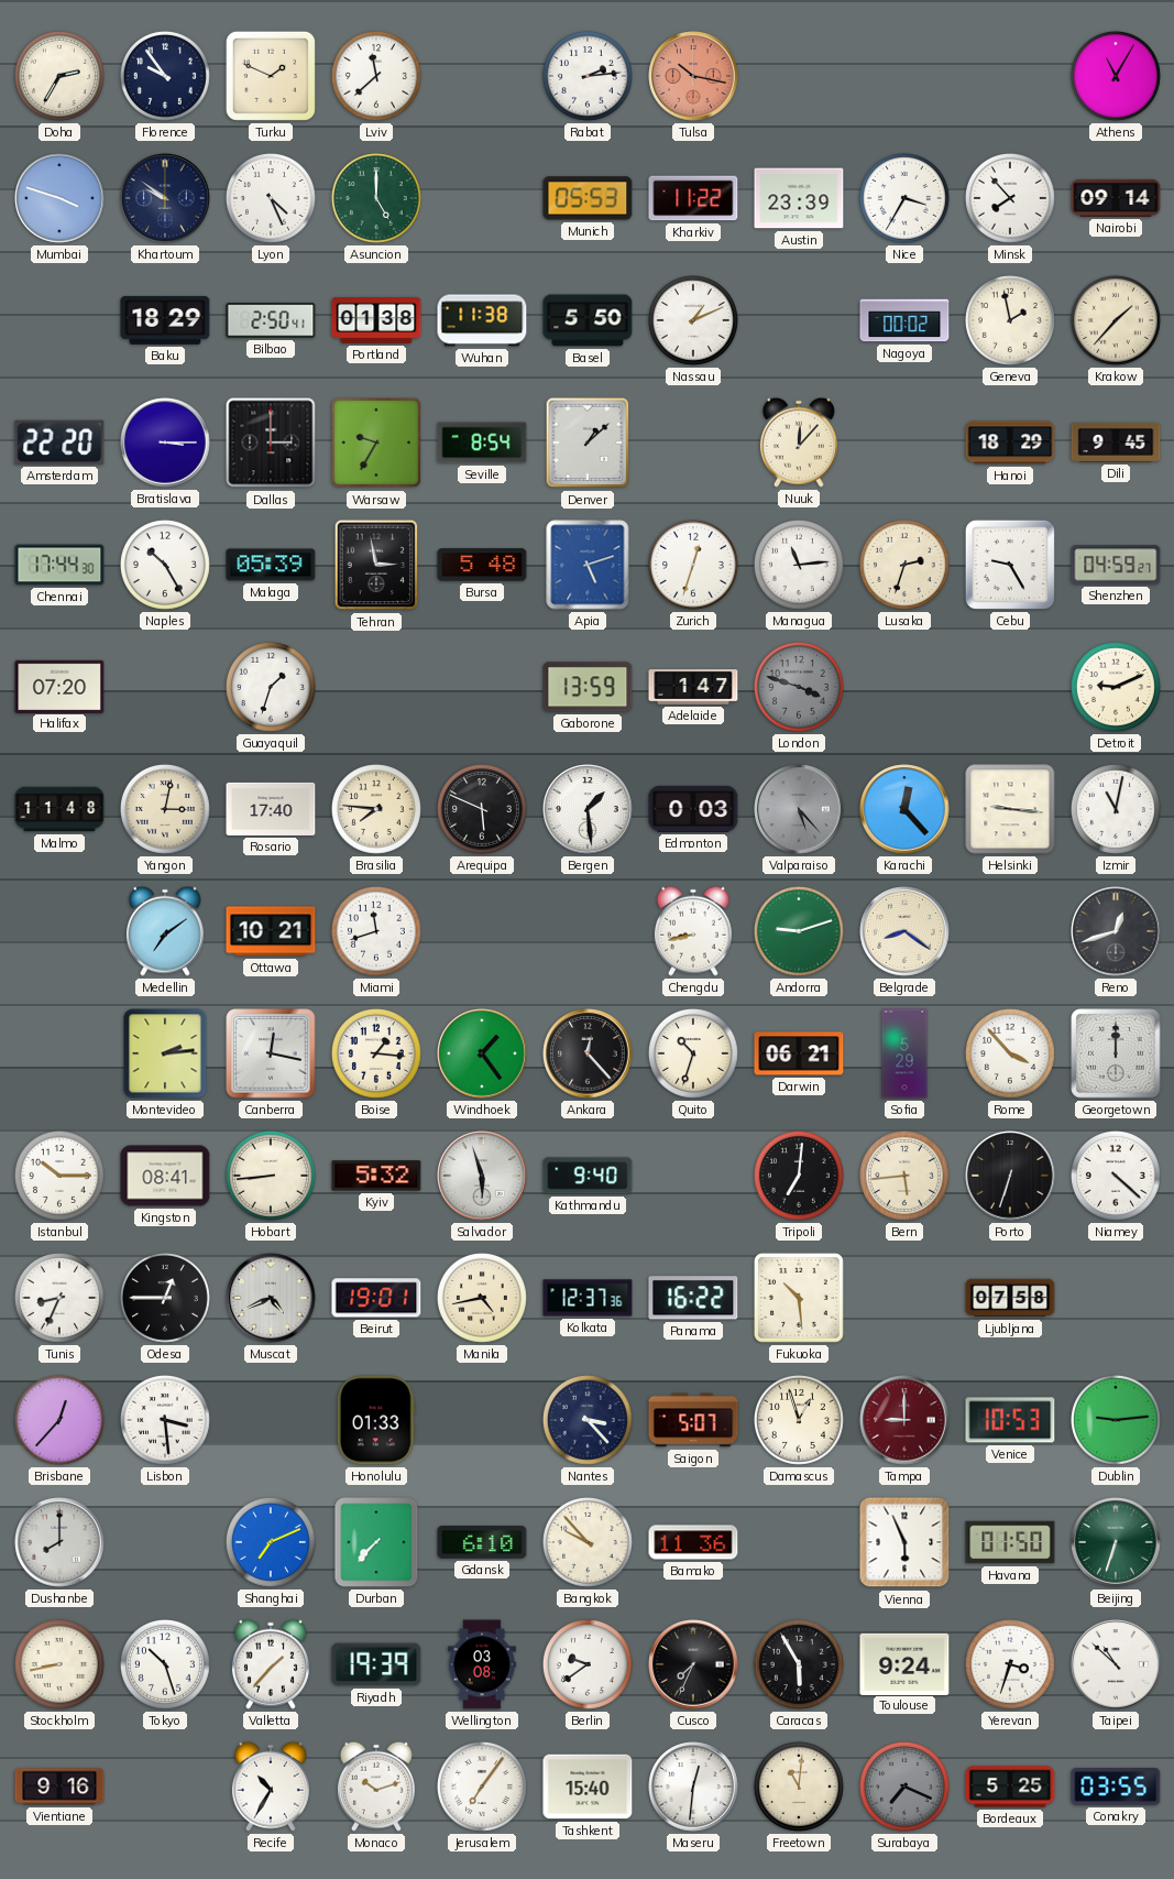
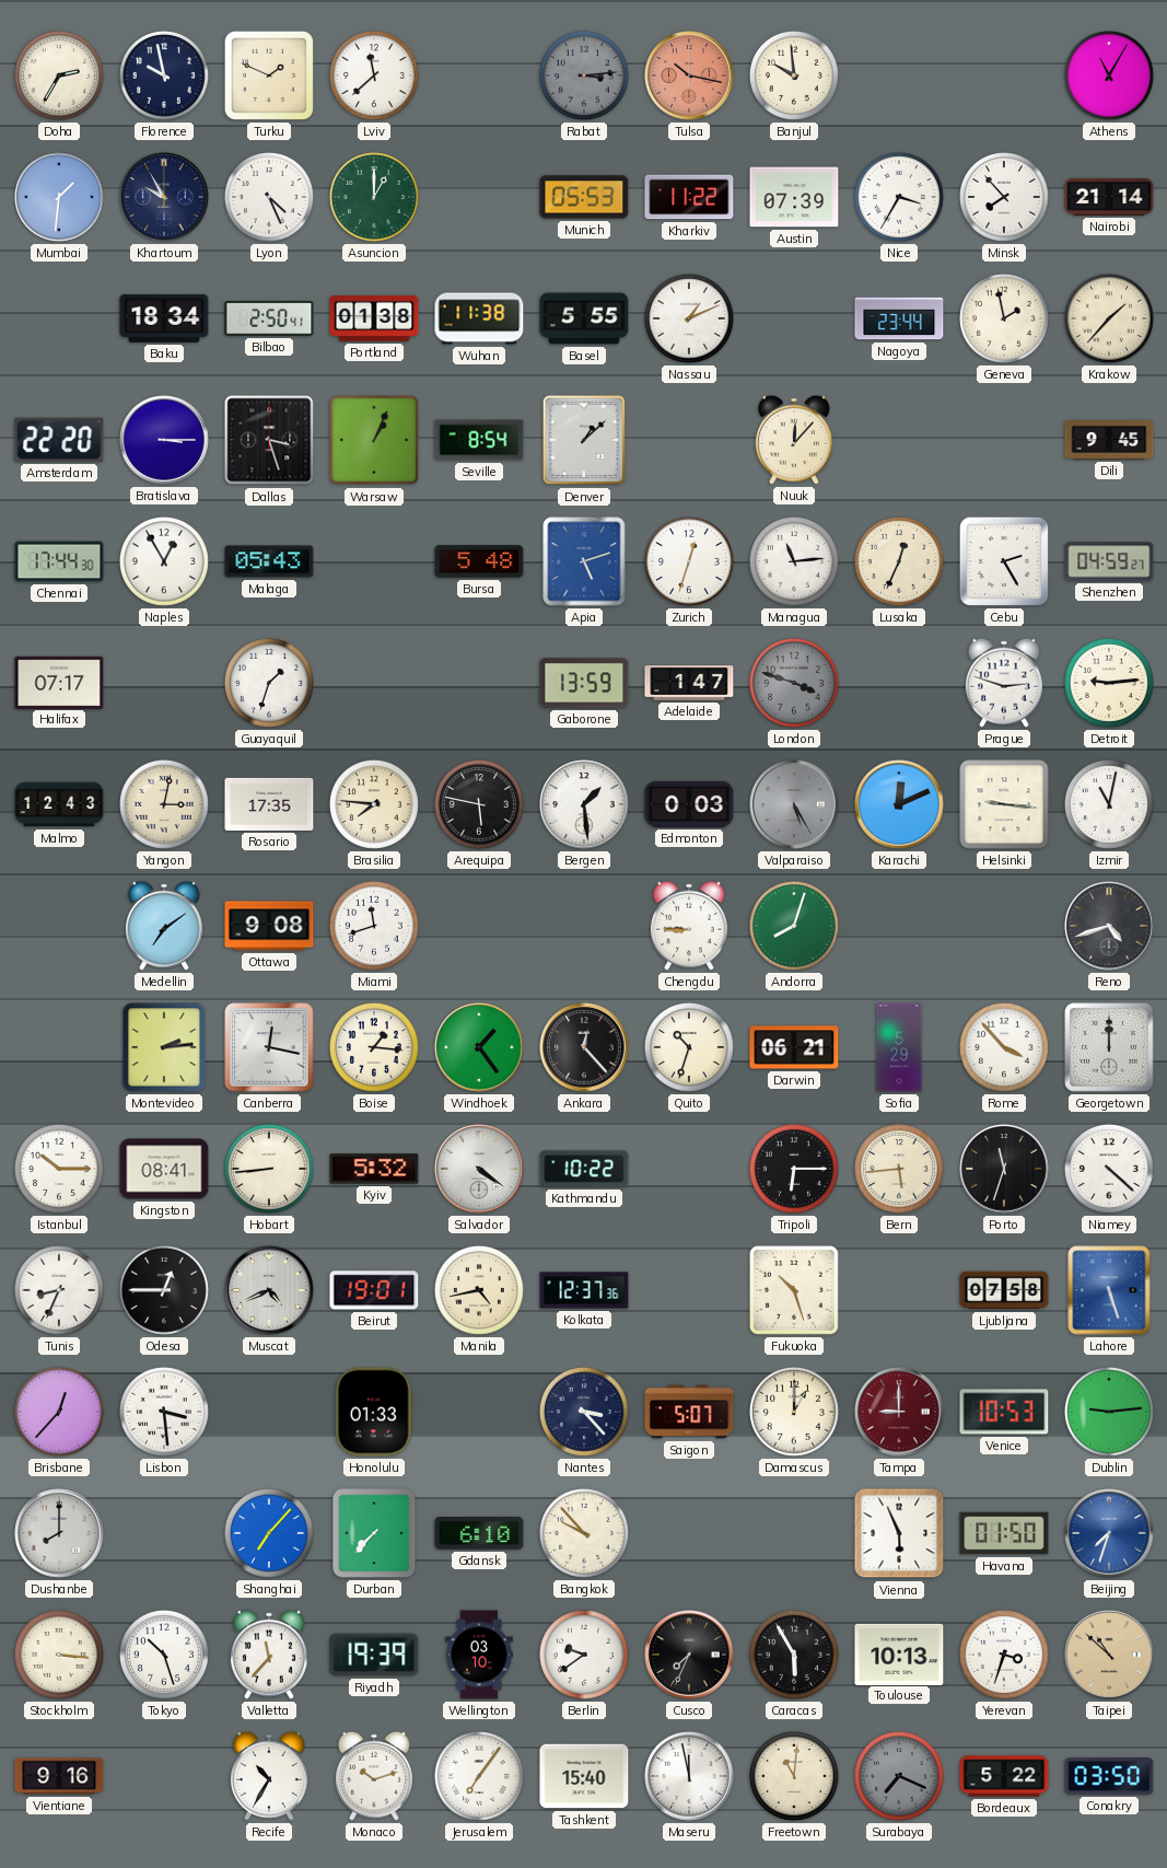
Florence: 9:54 -> 9:58
Rabat: 2:14 -> 3:14
Rabat dial: white -> grey
Banjul: none -> 9:59
Mumbai: 3:48 -> 1:31
Khartoum: 9:51 -> 9:55
Asuncion: 5:00 -> 1:00
Austin: 23:39 -> 07:39
Nairobi: 09:14 -> 21:14
Baku: 18:29 -> 18:34
Basel: 5:50 -> 5:55
Nagoya: 00:02 -> 23:44
Dallas: 3:00 -> 3:27
Warsaw: 9:35 -> 1:04
Hanoi: 18:29 -> none
Naples: 10:25 -> 12:55
Malaga: 05:39 -> 05:43
Tehran: 2:58 -> none
Lusaka: 2:33 -> 12:34
Cebu: 9:25 -> 2:25
Halifax: 07:20 -> 07:17
Prague: none -> 2:48
Detroit: 9:11 -> 9:14
Malmo: 11:48 -> 12:43
Rosario: 17:40 -> 17:35
Arequipa: 5:49 -> 5:47
Valparaiso: 5:23 -> 5:25
Karachi: 12:23 -> 12:11
Ottawa: 10:21 -> 9:08
Chengdu: 8:43 -> 8:45
Andorra: 9:12 -> 8:03
Belgrade: 8:21 -> none
Reno: 12:42 -> 4:42
Salvador: 5:57 -> 4:21
Kathmandu: 9:40 -> 10:22
Tripoli: 7:01 -> 6:15
Porto: 6:33 -> 11:33
Panama: 16:22 -> none
Fukuoka: 10:29 -> 10:27
Lahore: none -> 5:27
Damascus: 12:57 -> 1:00
Shanghai: 7:11 -> 7:07
Bamako: 11:36 -> none
Beijing: 6:33 -> 7:33
Beijing dial: green -> blue
Stockholm: 8:43 -> 3:16
Valletta: 1:37 -> 11:37
Wellington: 03:08 -> 03:10
Toulouse: 9:24 -> 10:13
Taipei dial: white -> champagne
Maseru: 12:31 -> 11:58
Bordeaux: 5:25 -> 5:22
Conakry: 03:55 -> 03:50
